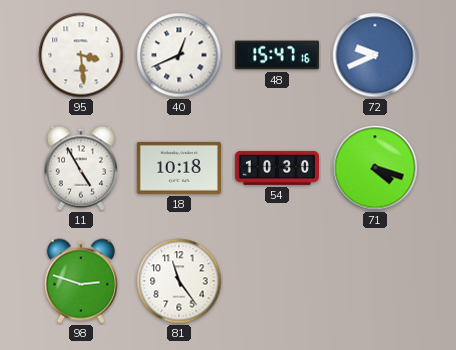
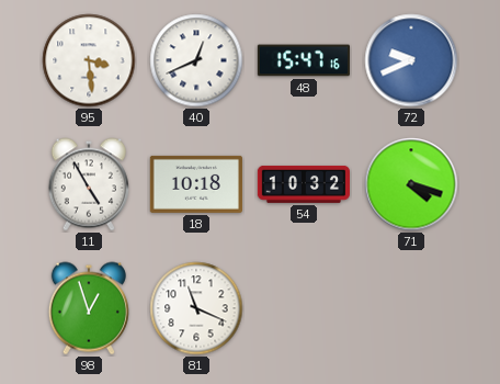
54: 10:30 -> 10:32
98: 2:48 -> 12:57
81: 11:24 -> 11:19
